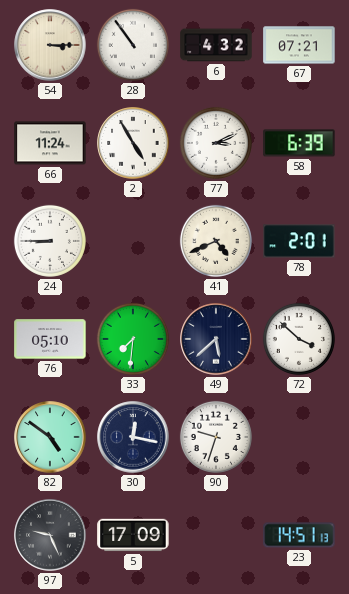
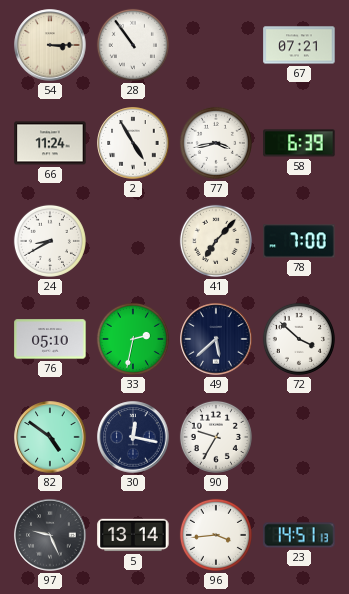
6: 4:32 -> none
77: 3:11 -> 3:43
24: 8:45 -> 8:40
41: 4:41 -> 7:07
78: 2:01 -> 7:00
33: 7:31 -> 2:32
90: 9:33 -> 9:35
5: 17:09 -> 13:14
96: none -> 3:44
